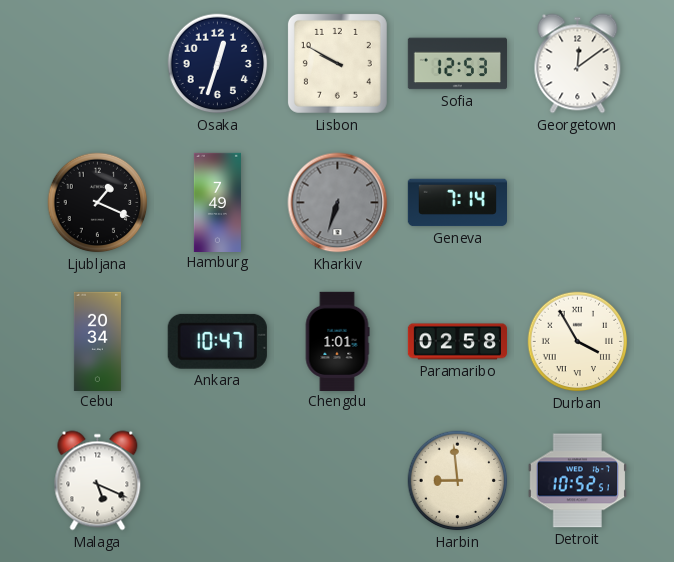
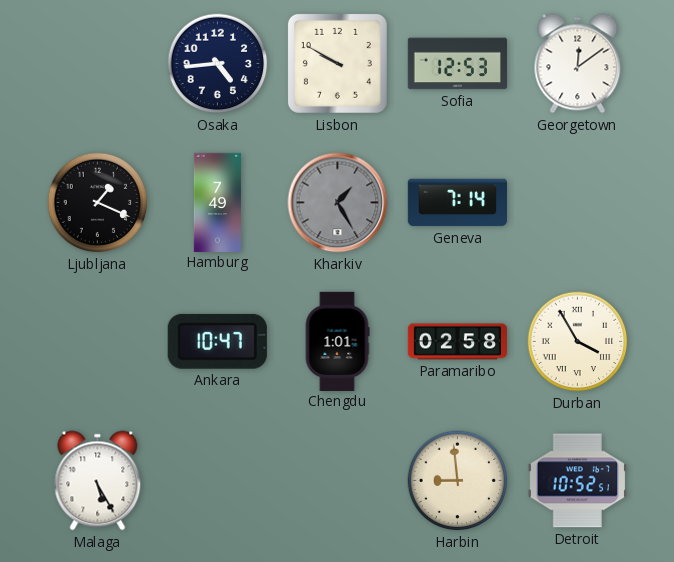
Osaka: 12:33 -> 4:44
Kharkiv: 6:33 -> 1:25
Cebu: 20:34 -> none
Malaga: 5:19 -> 5:25
